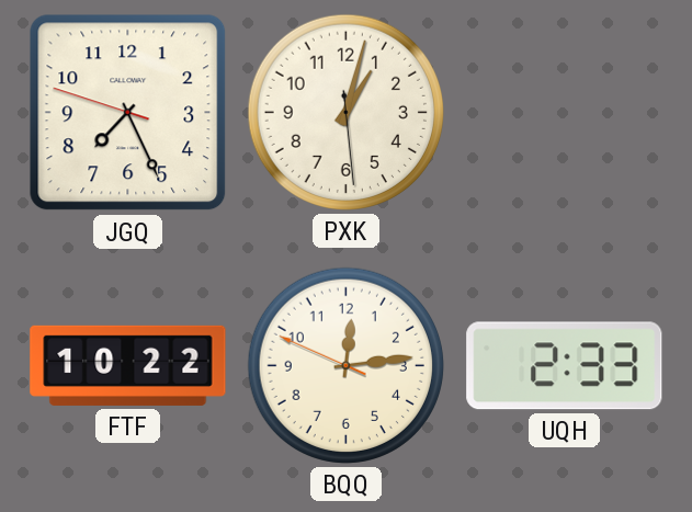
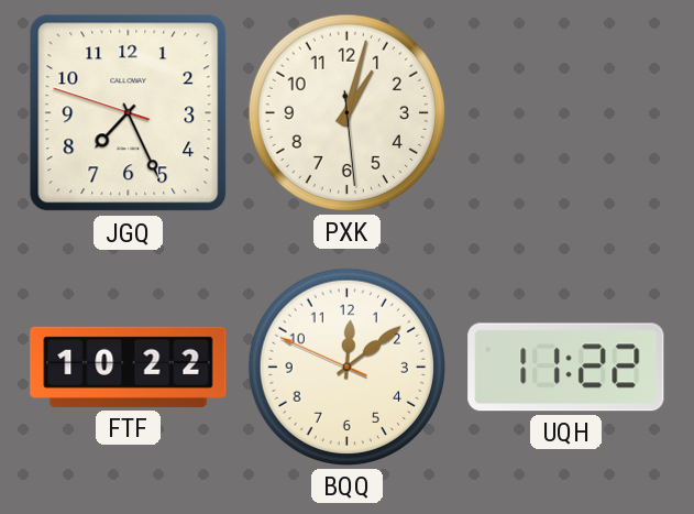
BQQ: 12:13 -> 12:08
UQH: 2:33 -> 11:22
